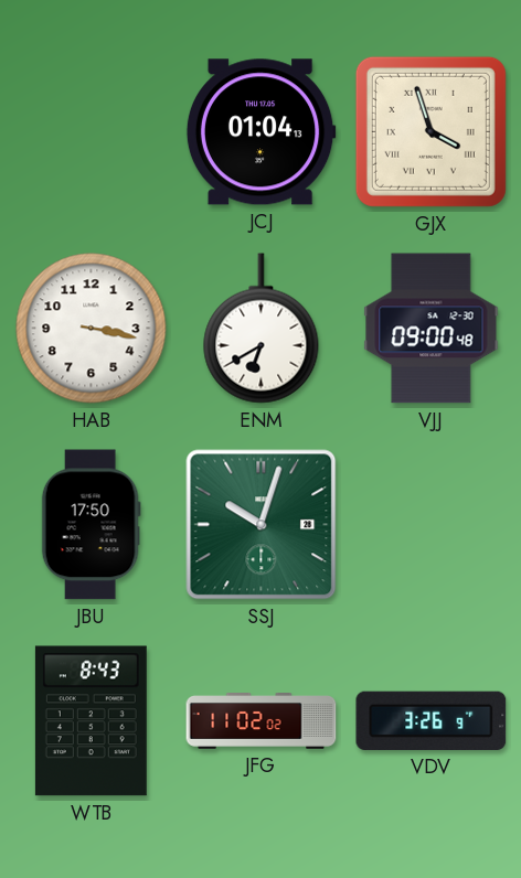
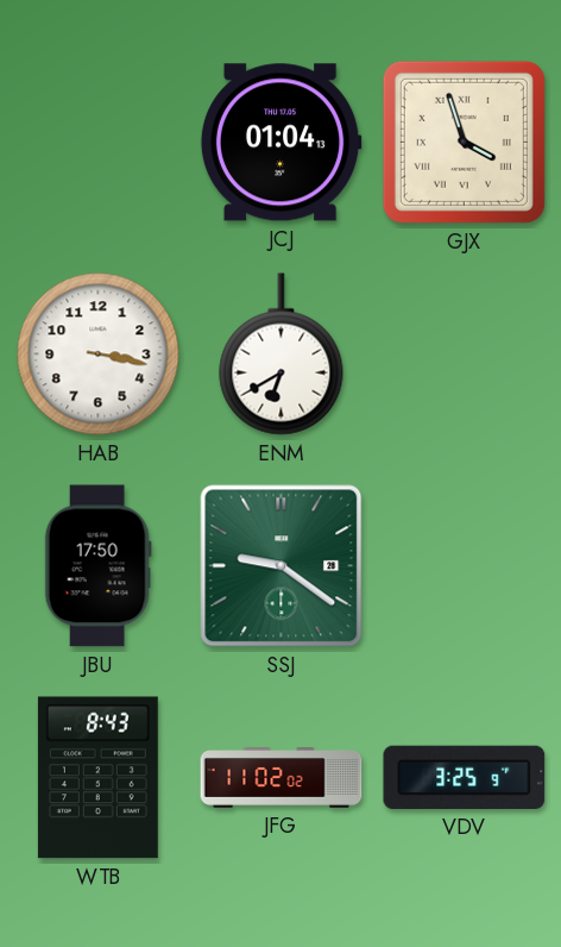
VJJ: 09:00 -> none
SSJ: 10:03 -> 9:21
VDV: 3:26 -> 3:25
